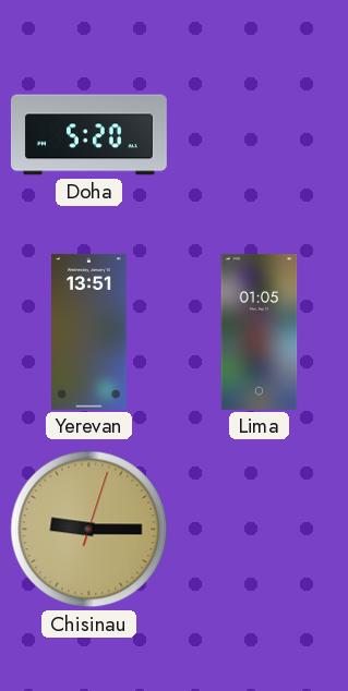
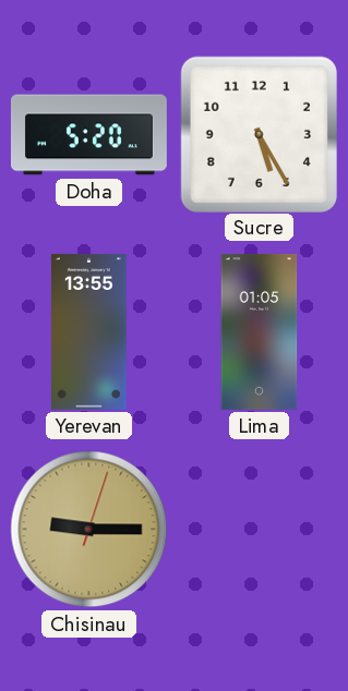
Sucre: none -> 5:25
Yerevan: 13:51 -> 13:55
